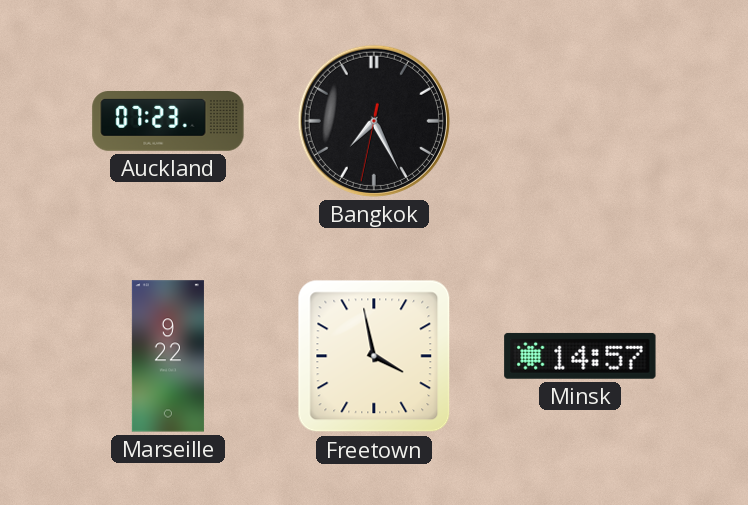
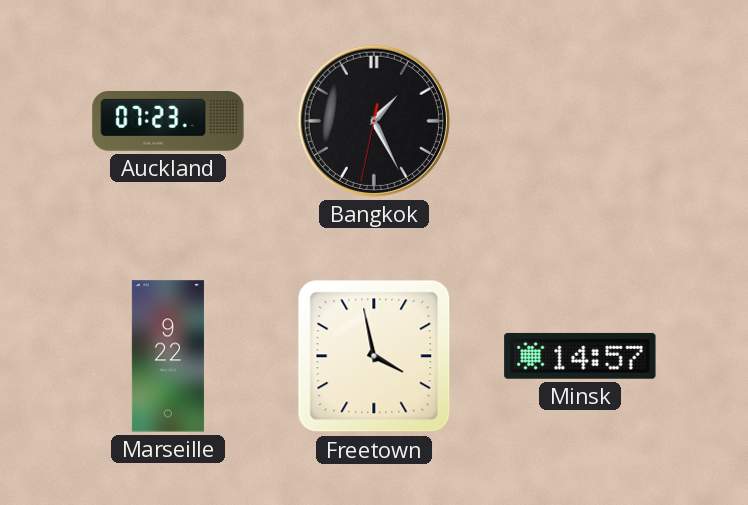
Bangkok: 7:25 -> 1:25
